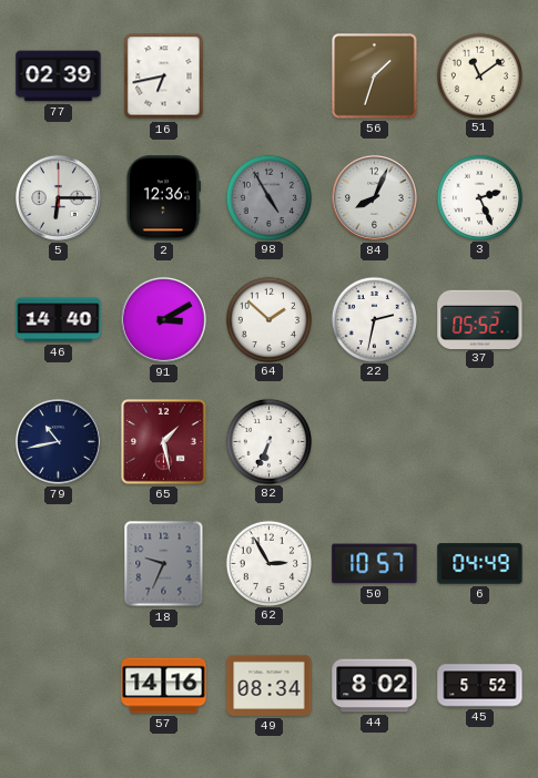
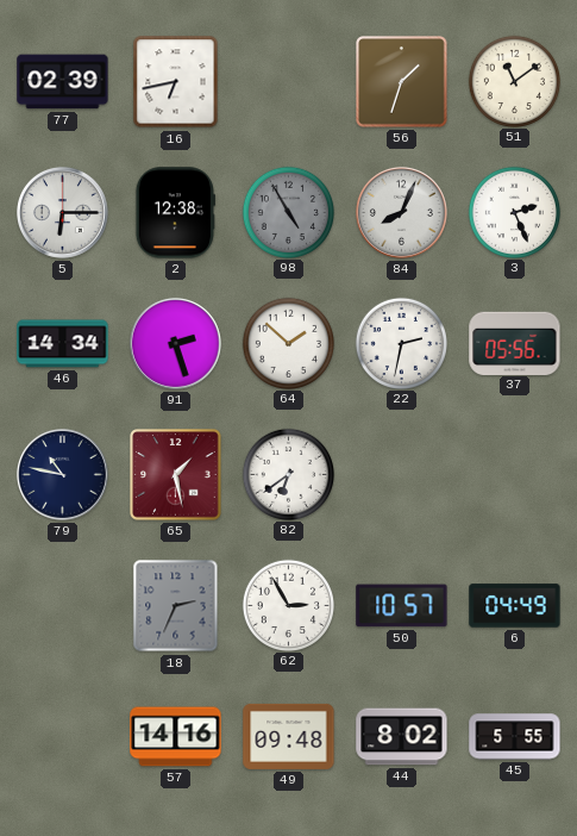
2: 12:36 -> 12:38
46: 14:40 -> 14:34
91: 3:10 -> 2:27
37: 05:52 -> 05:56
79: 10:43 -> 10:47
82: 6:34 -> 6:39
18: 9:34 -> 2:34
49: 08:34 -> 09:48
45: 5:52 -> 5:55
